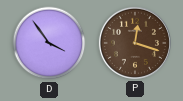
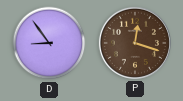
D: 3:54 -> 8:54
